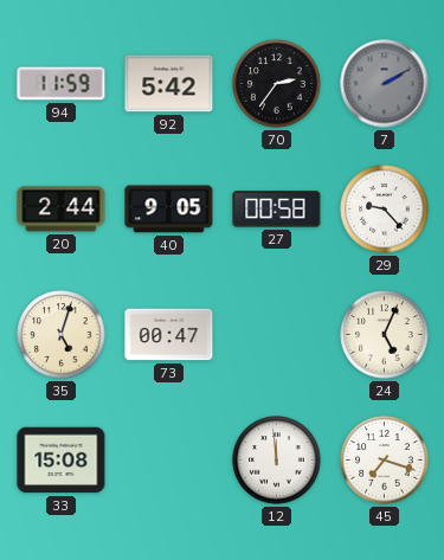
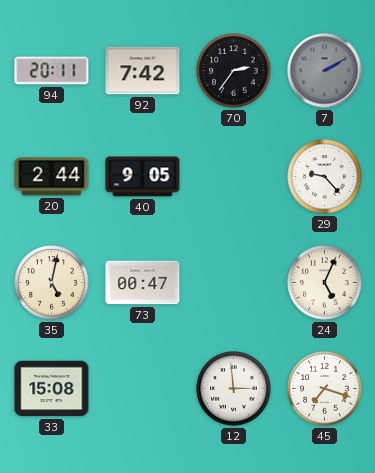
94: 11:59 -> 20:11
92: 5:42 -> 7:42
27: 00:58 -> none
35: 5:03 -> 5:02
12: 11:59 -> 2:59
